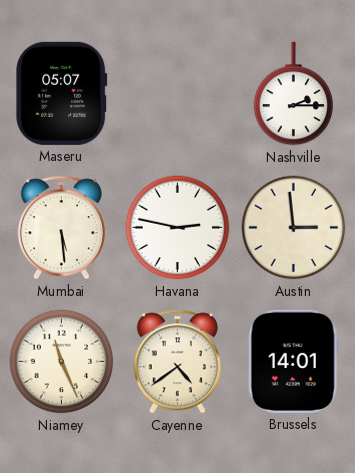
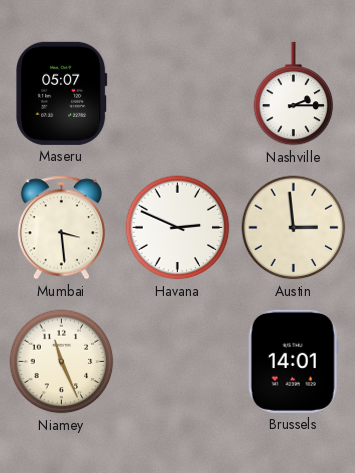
Mumbai: 5:29 -> 3:29
Havana: 2:47 -> 2:49
Cayenne: 4:39 -> none
